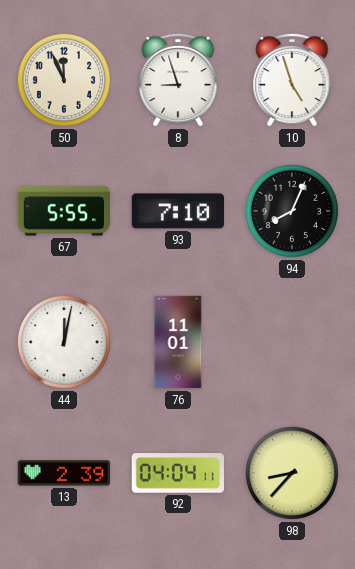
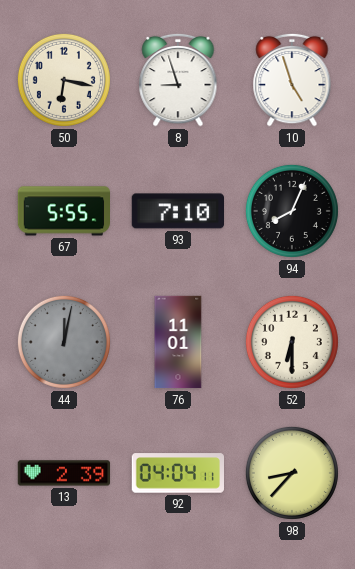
50: 11:56 -> 6:17
44 dial: white -> grey
52: none -> 6:30
